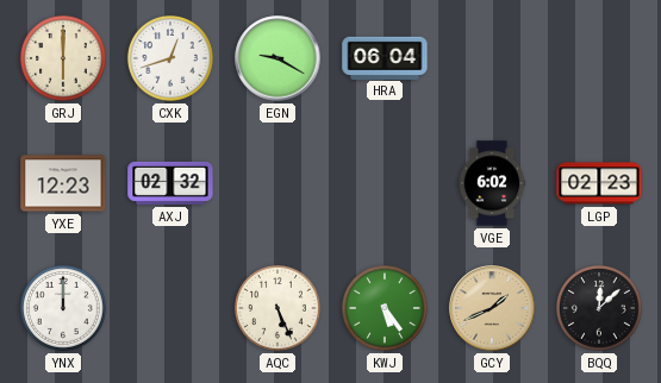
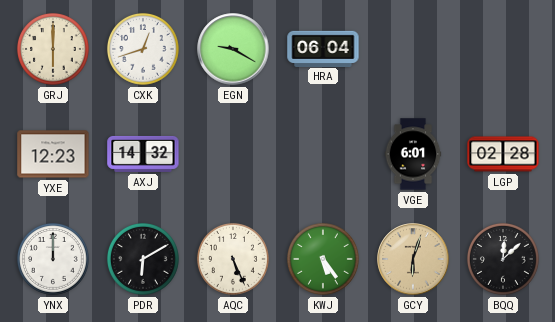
AXJ: 02:32 -> 14:32
VGE: 6:02 -> 6:01
LGP: 02:23 -> 02:28
PDR: none -> 6:10
GCY: 1:41 -> 6:03
